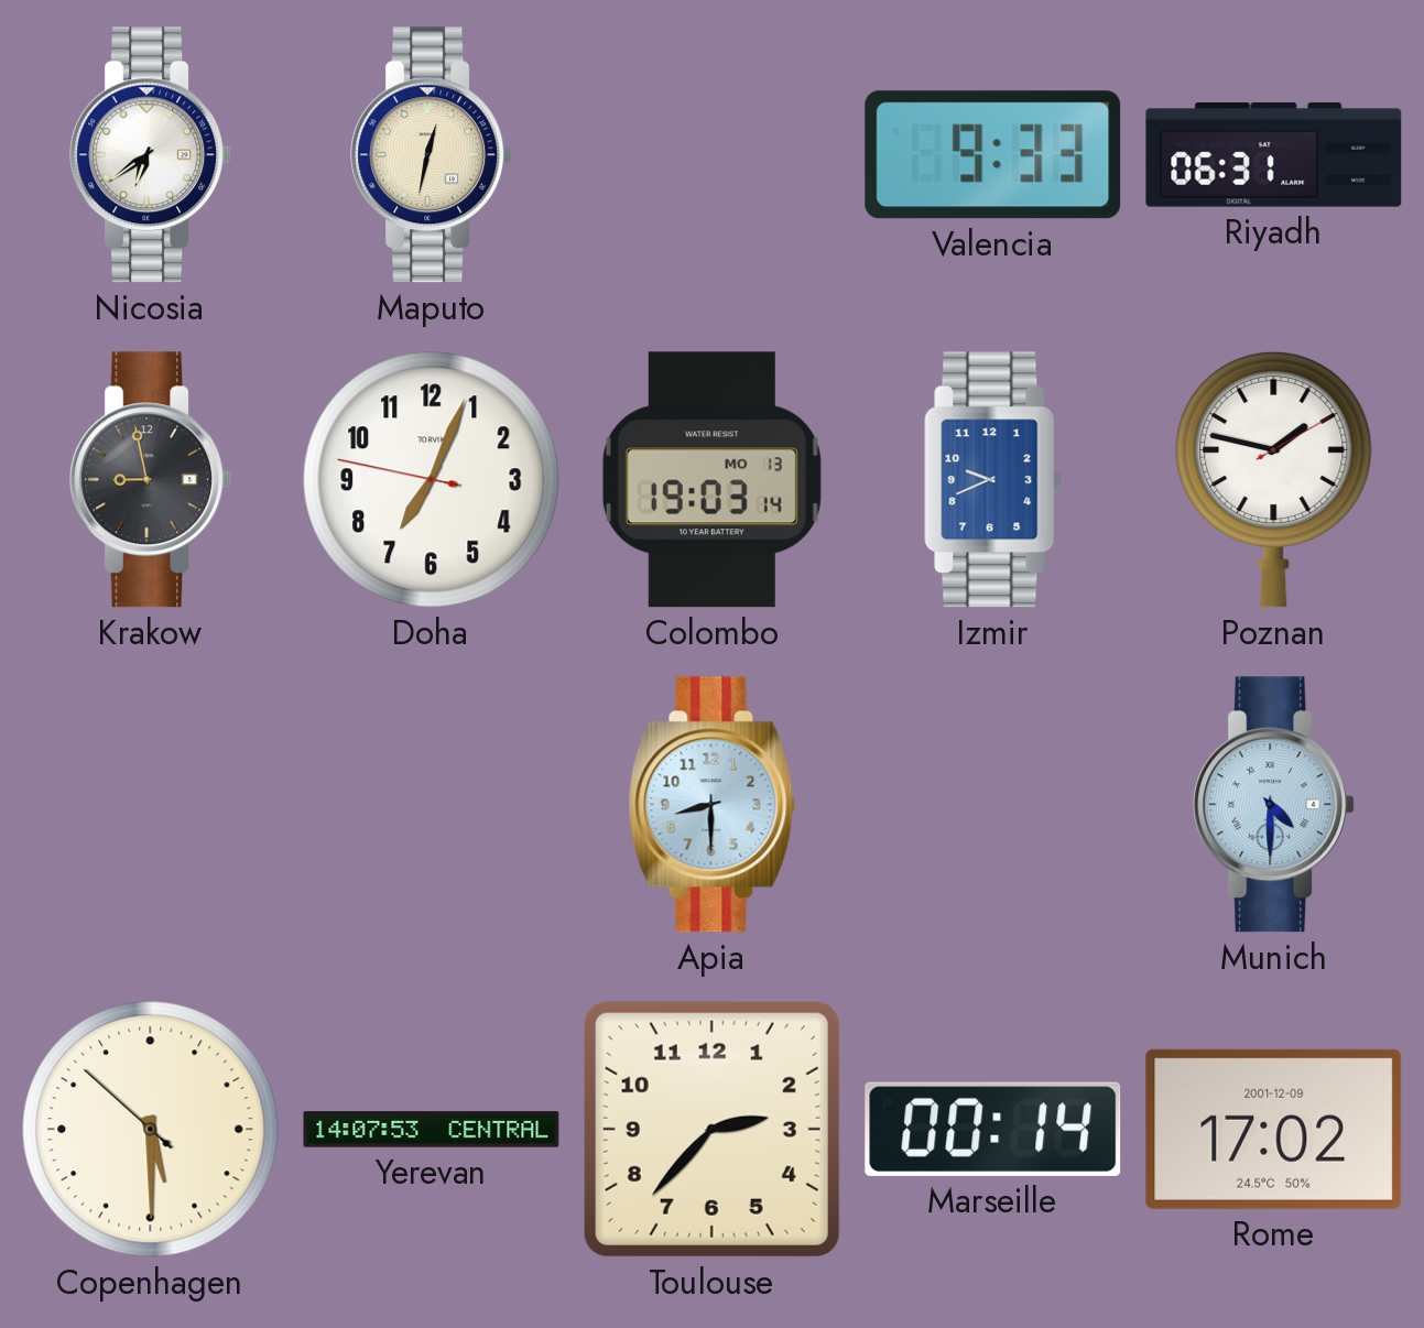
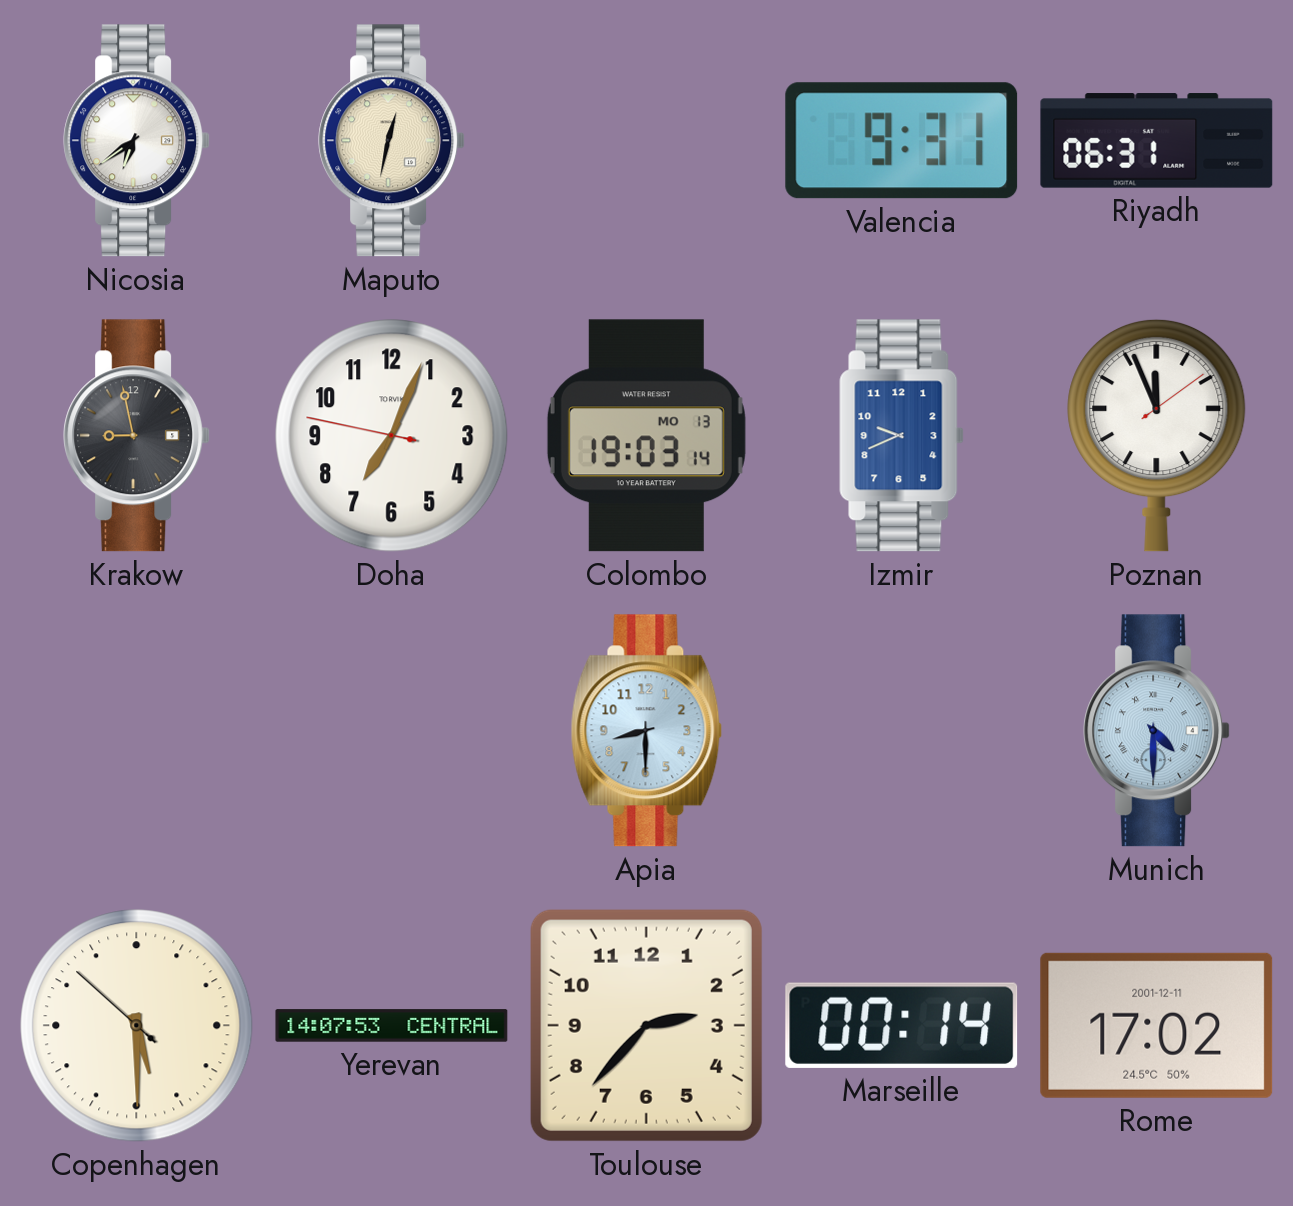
Valencia: 9:33 -> 9:31
Poznan: 1:47 -> 11:56
Rome date: 2001-12-09 -> 2001-12-11
